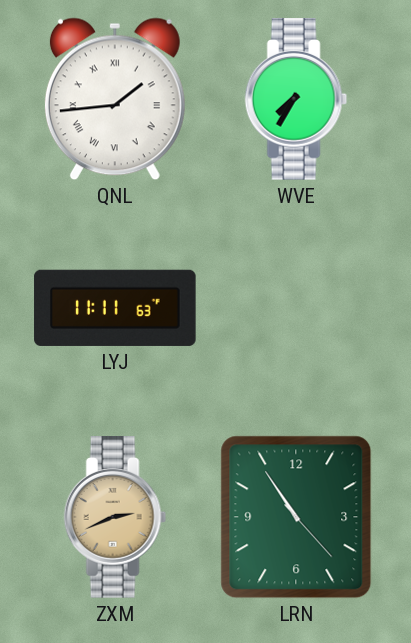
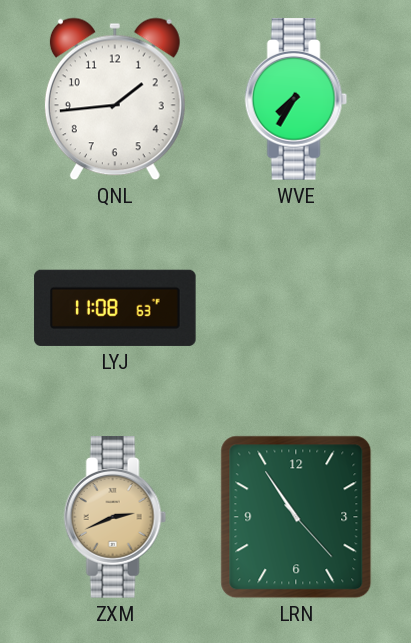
QNL numerals: Roman -> Arabic
LYJ: 11:11 -> 11:08
